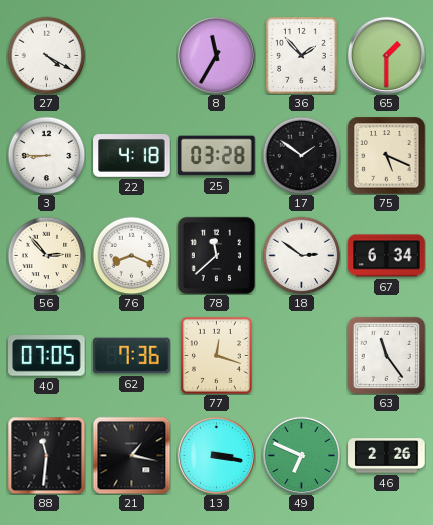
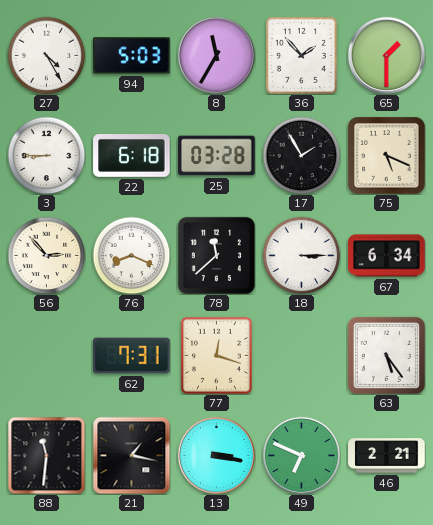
27: 4:20 -> 4:25
94: none -> 5:03
22: 4:18 -> 6:18
17: 1:51 -> 1:55
18: 2:51 -> 3:15
40: 07:05 -> none
62: 7:36 -> 7:31
63: 11:24 -> 5:24
46: 2:26 -> 2:21
